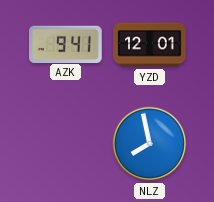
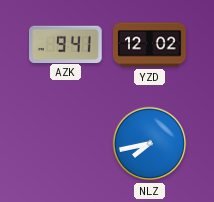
YZD: 12:01 -> 12:02
NLZ: 7:58 -> 7:43
